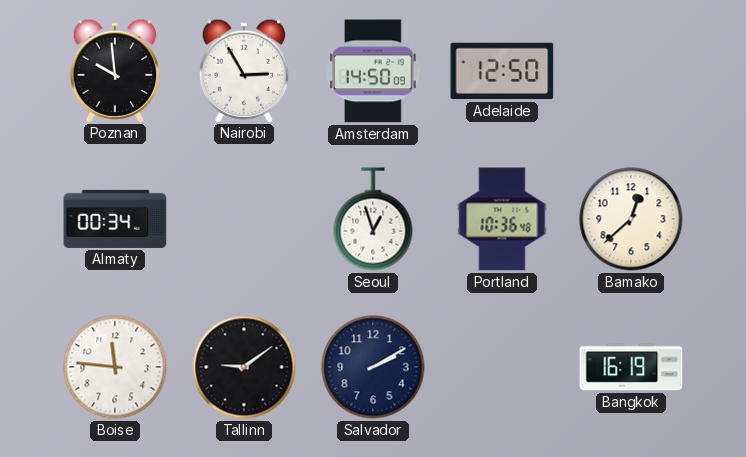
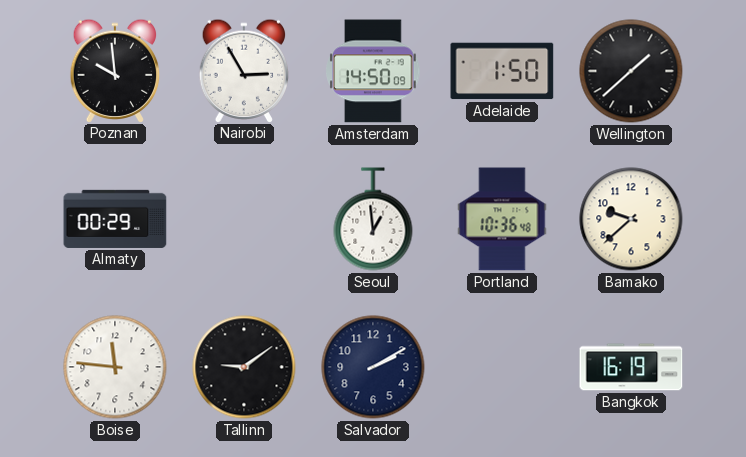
Adelaide: 12:50 -> 1:50
Wellington: none -> 1:38
Almaty: 00:34 -> 00:29
Seoul: 12:57 -> 12:59
Bamako: 12:38 -> 9:38
